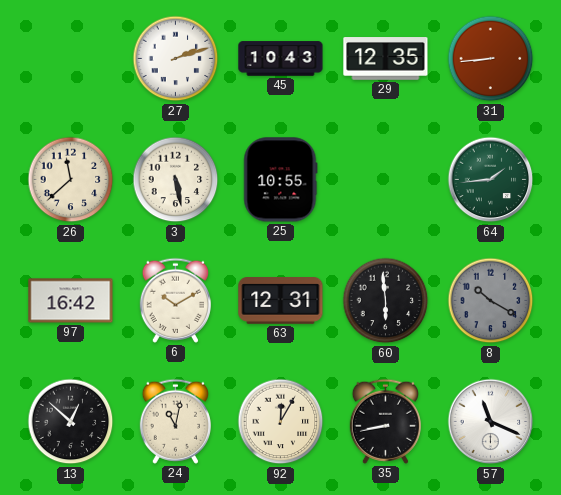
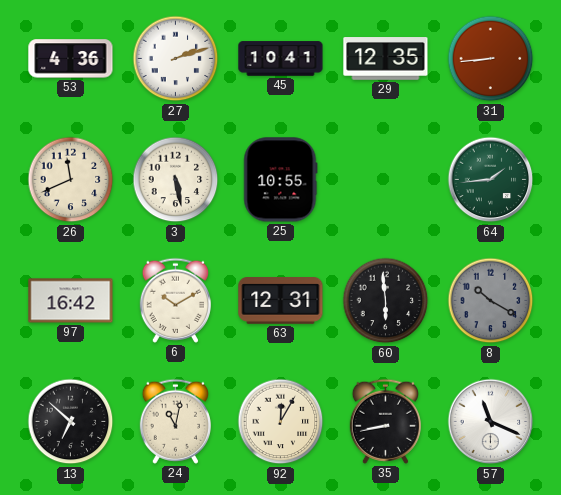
53: none -> 4:36
45: 10:43 -> 10:41
26: 11:38 -> 11:41
13: 12:52 -> 6:52
